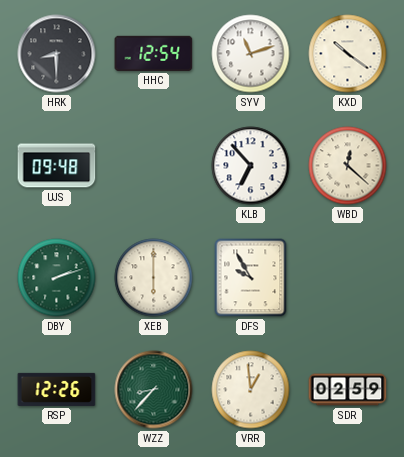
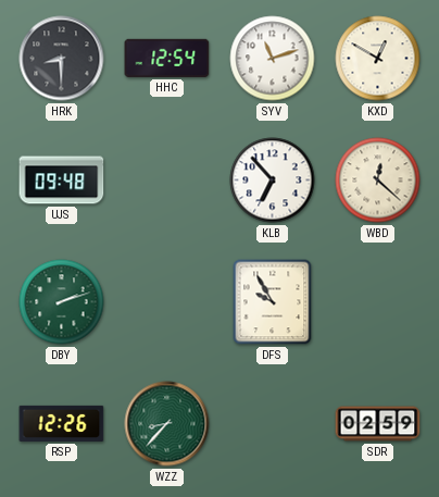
KXD: 10:21 -> 12:50
XEB: 6:00 -> none
VRR: 12:59 -> none
